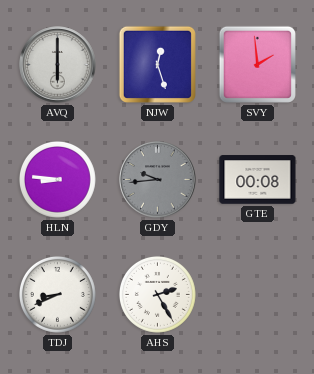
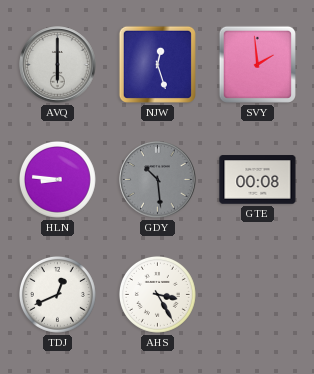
GDY: 9:44 -> 10:29
TDJ: 8:41 -> 12:41
AHS: 2:25 -> 3:25
